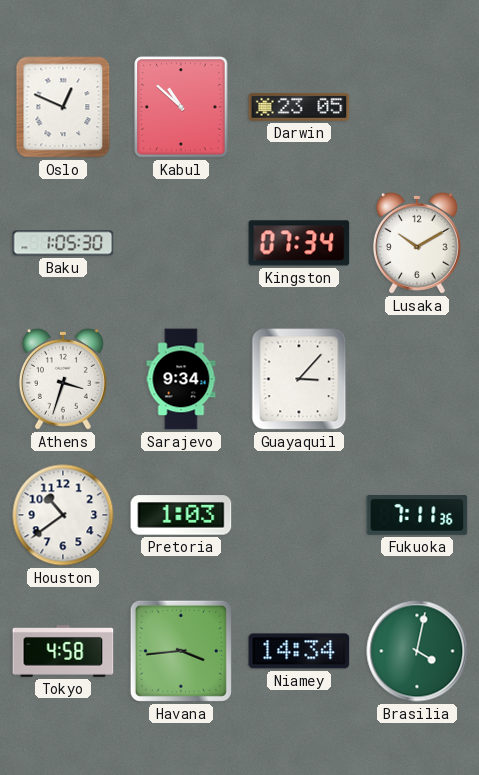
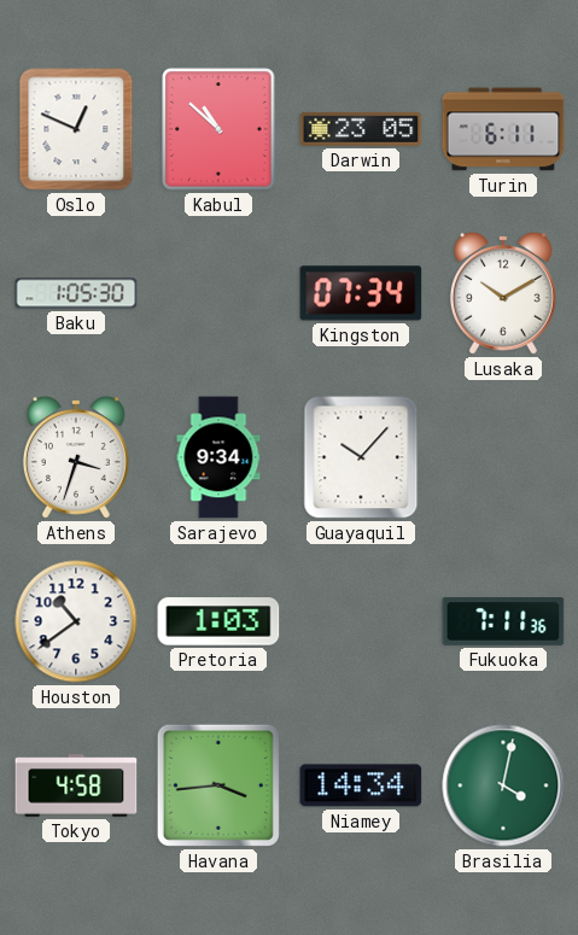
Turin: none -> 6:11
Guayaquil: 3:07 -> 10:07
